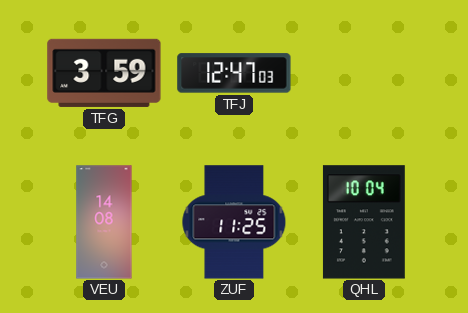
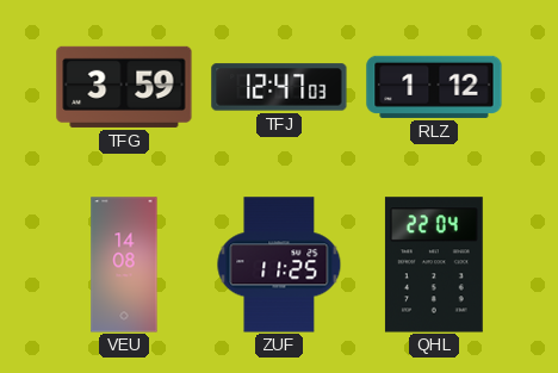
RLZ: none -> 1:12
QHL: 10:04 -> 22:04
